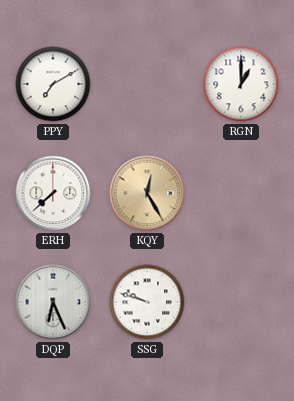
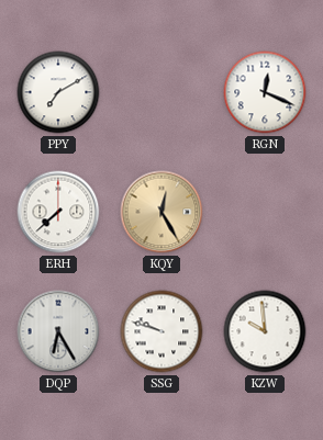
RGN: 1:00 -> 12:19
DQP: 6:26 -> 6:25
KZW: none -> 9:59
